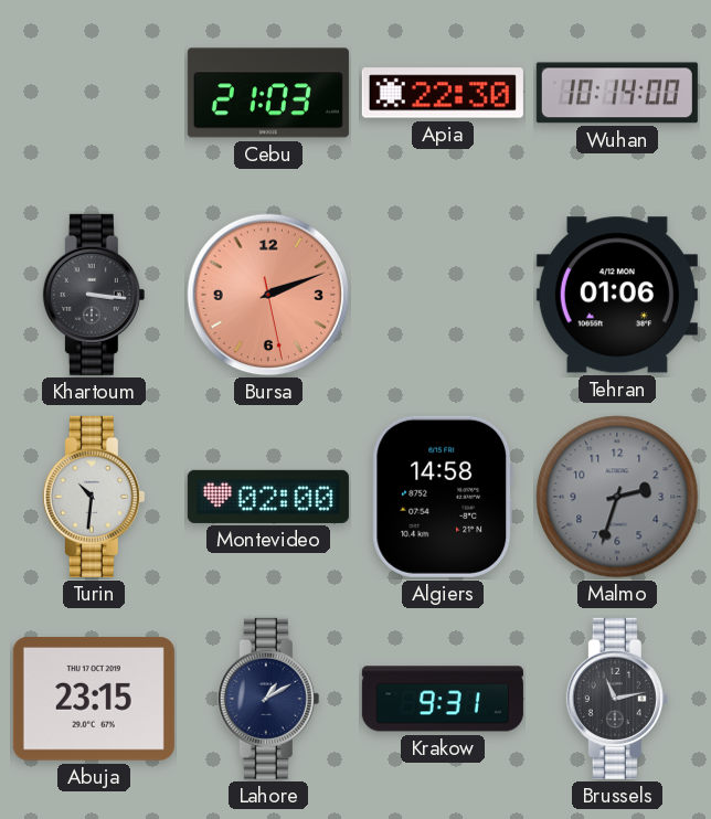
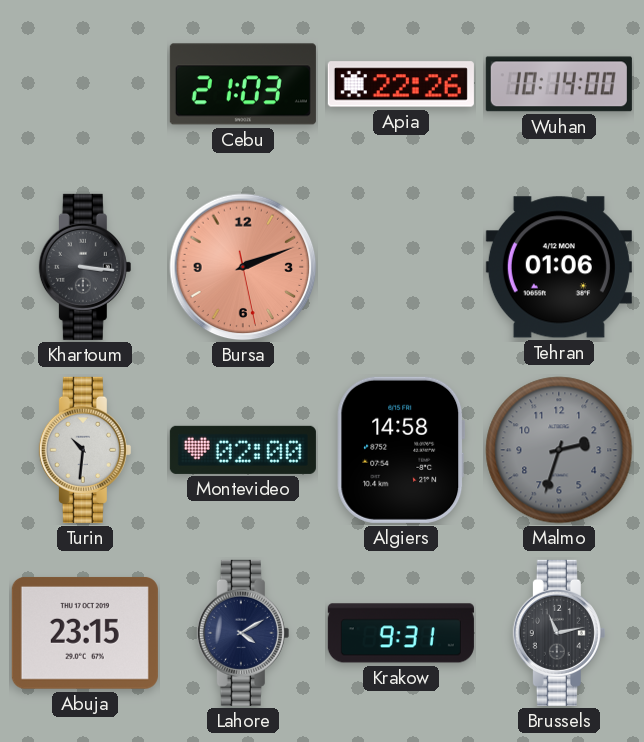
Apia: 22:30 -> 22:26
Lahore: 1:10 -> 4:10
